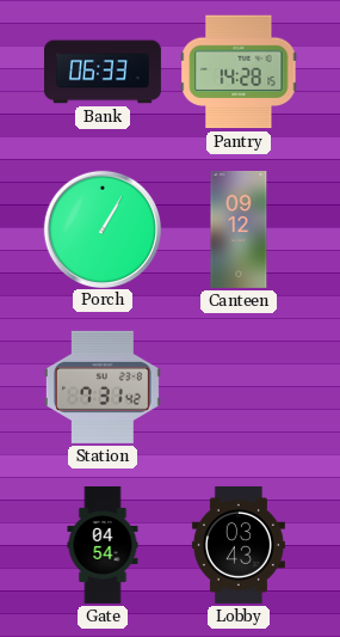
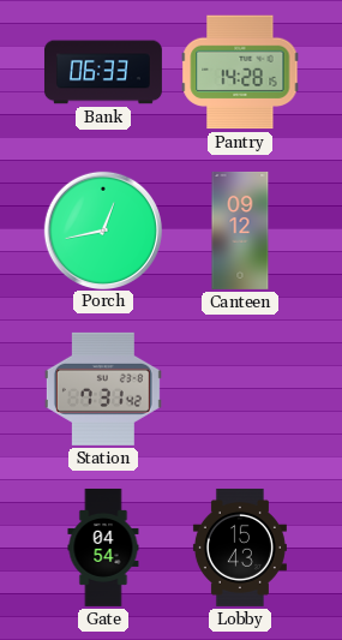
Porch: 1:05 -> 12:43
Lobby: 03:43 -> 15:43
